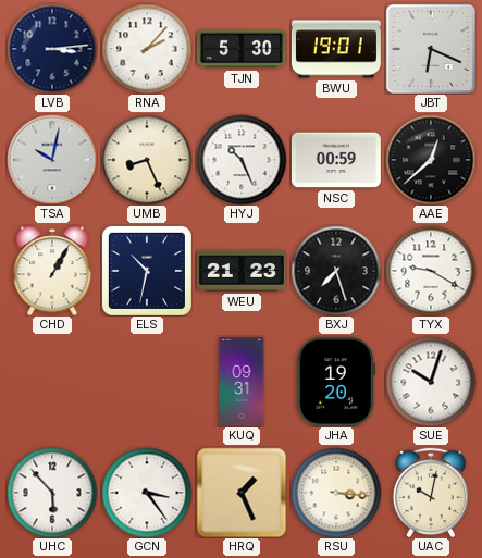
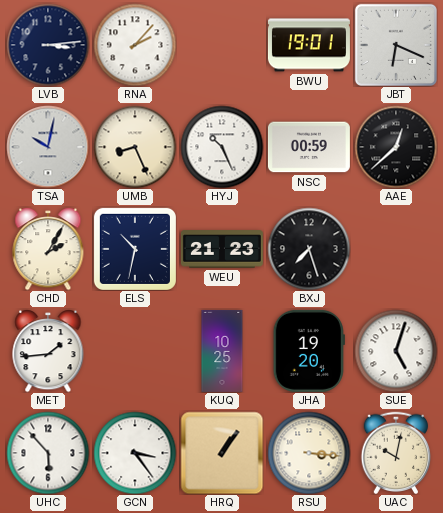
TJN: 5:30 -> none
CHD: 1:05 -> 2:05
TYX: 9:20 -> none
MET: none -> 1:44
KUQ: 09:31 -> 10:25
SUE: 10:03 -> 5:03
HRQ: 1:26 -> 1:06
